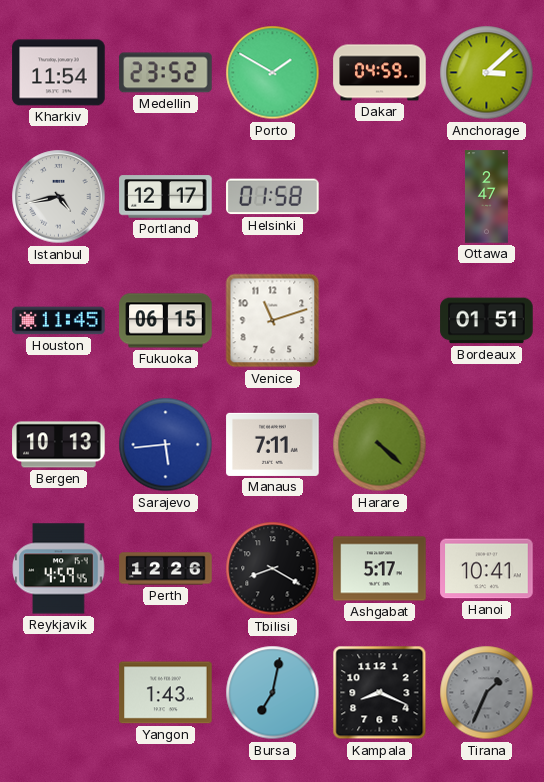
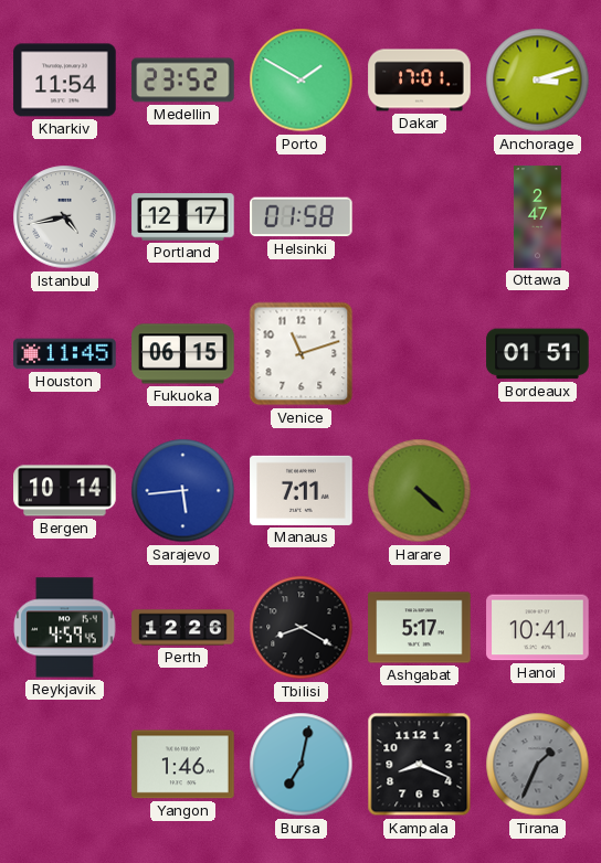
Dakar: 04:59 -> 17:01
Anchorage: 3:08 -> 3:12
Bergen: 10:13 -> 10:14
Yangon: 1:43 -> 1:46
